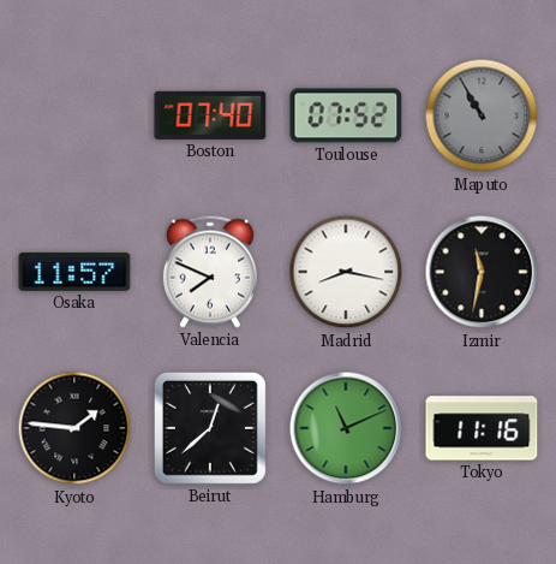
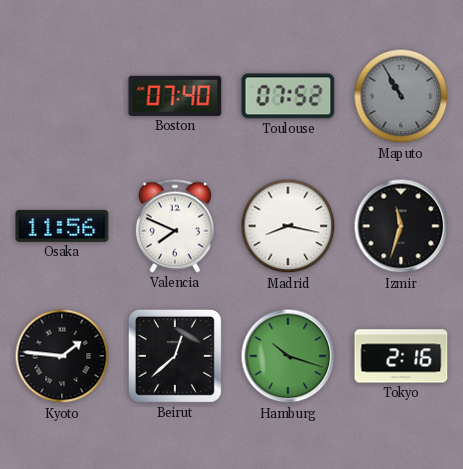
Osaka: 11:57 -> 11:56
Izmir: 11:32 -> 11:33
Hamburg: 11:11 -> 10:18
Tokyo: 11:16 -> 2:16
